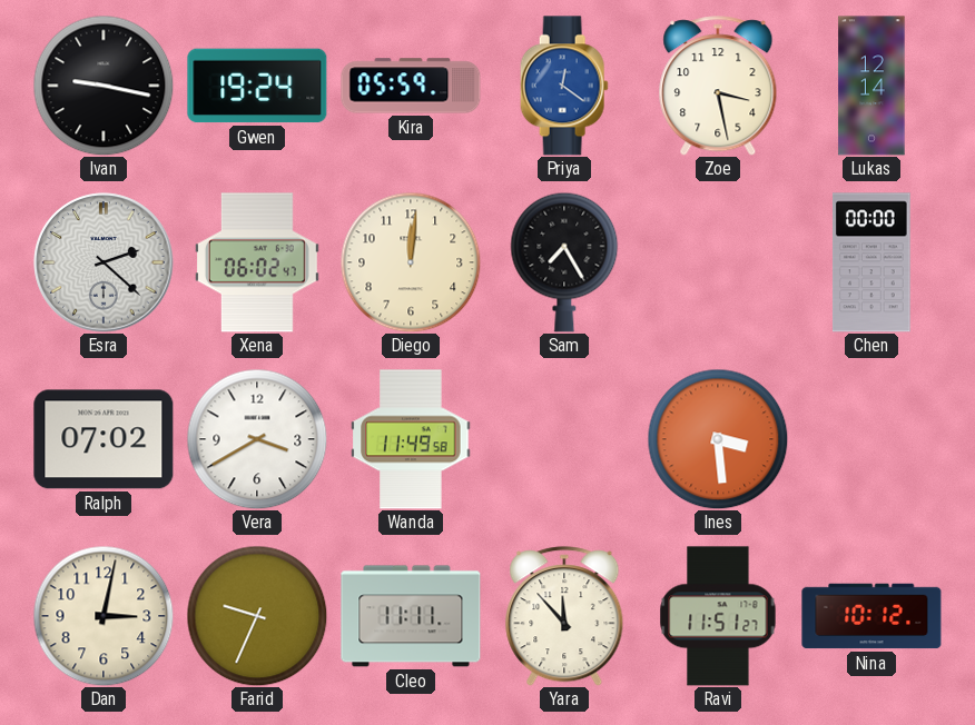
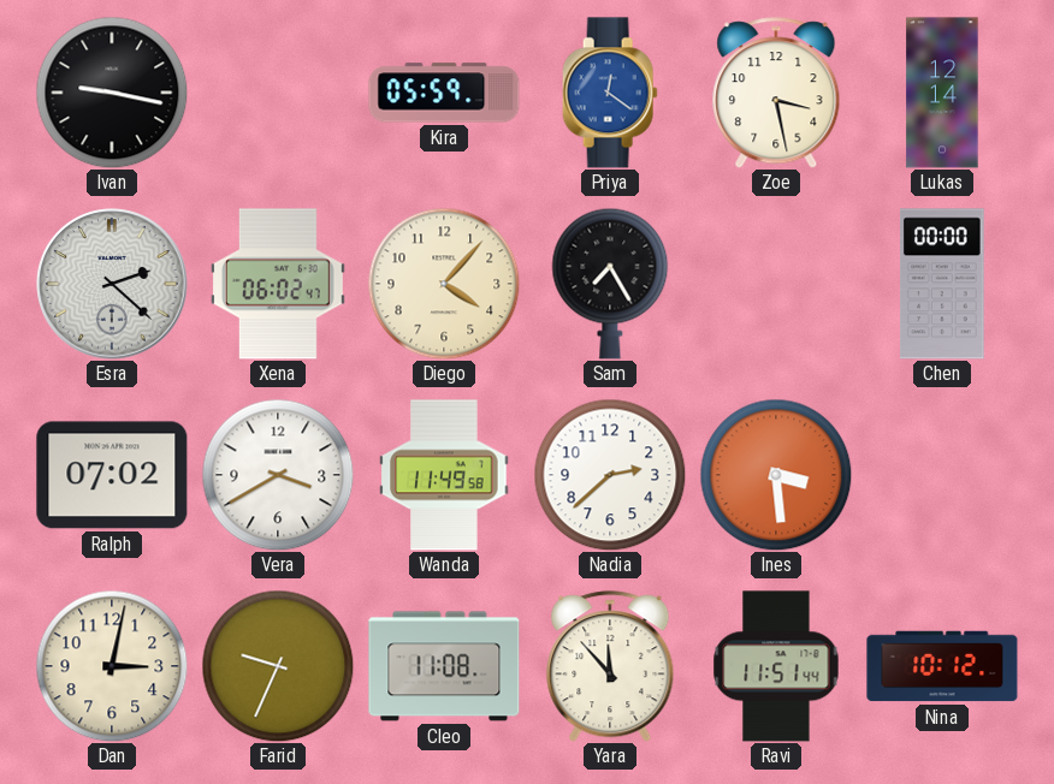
Gwen: 19:24 -> none
Diego: 12:01 -> 4:07
Nadia: none -> 2:38
Cleo: 11:11 -> 11:08
Ravi: 11:51:27 -> 11:51:44
